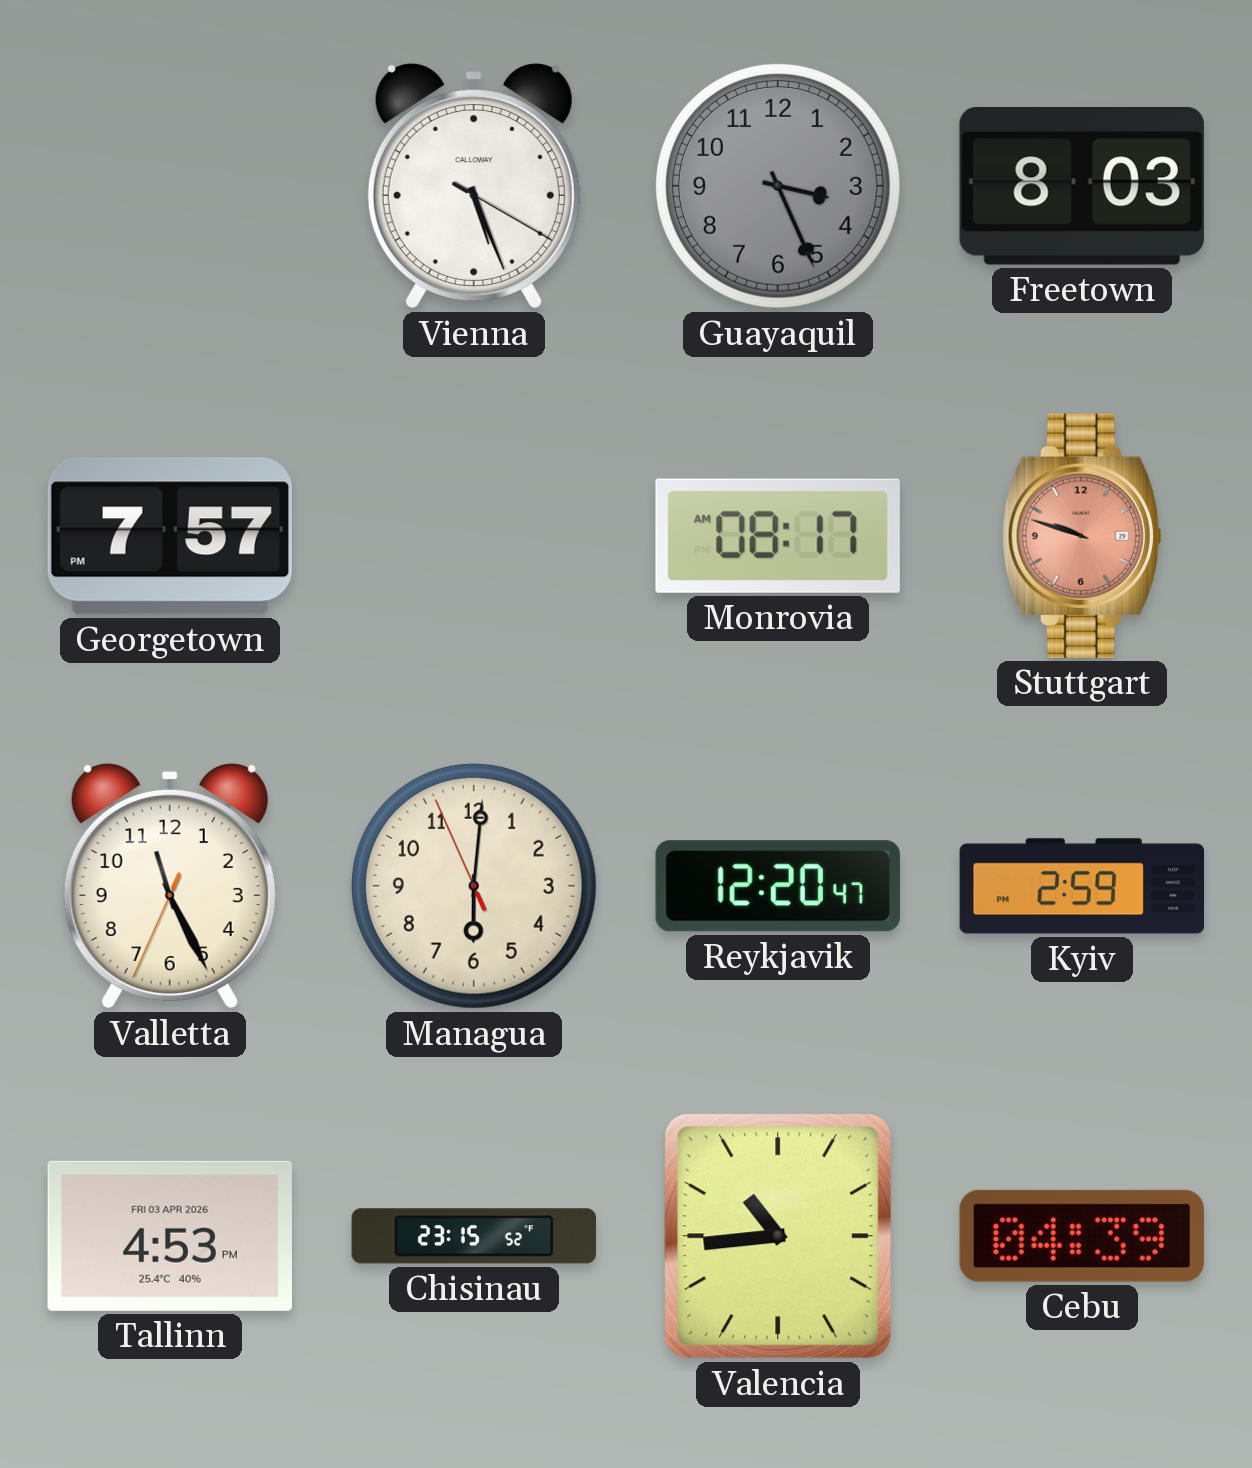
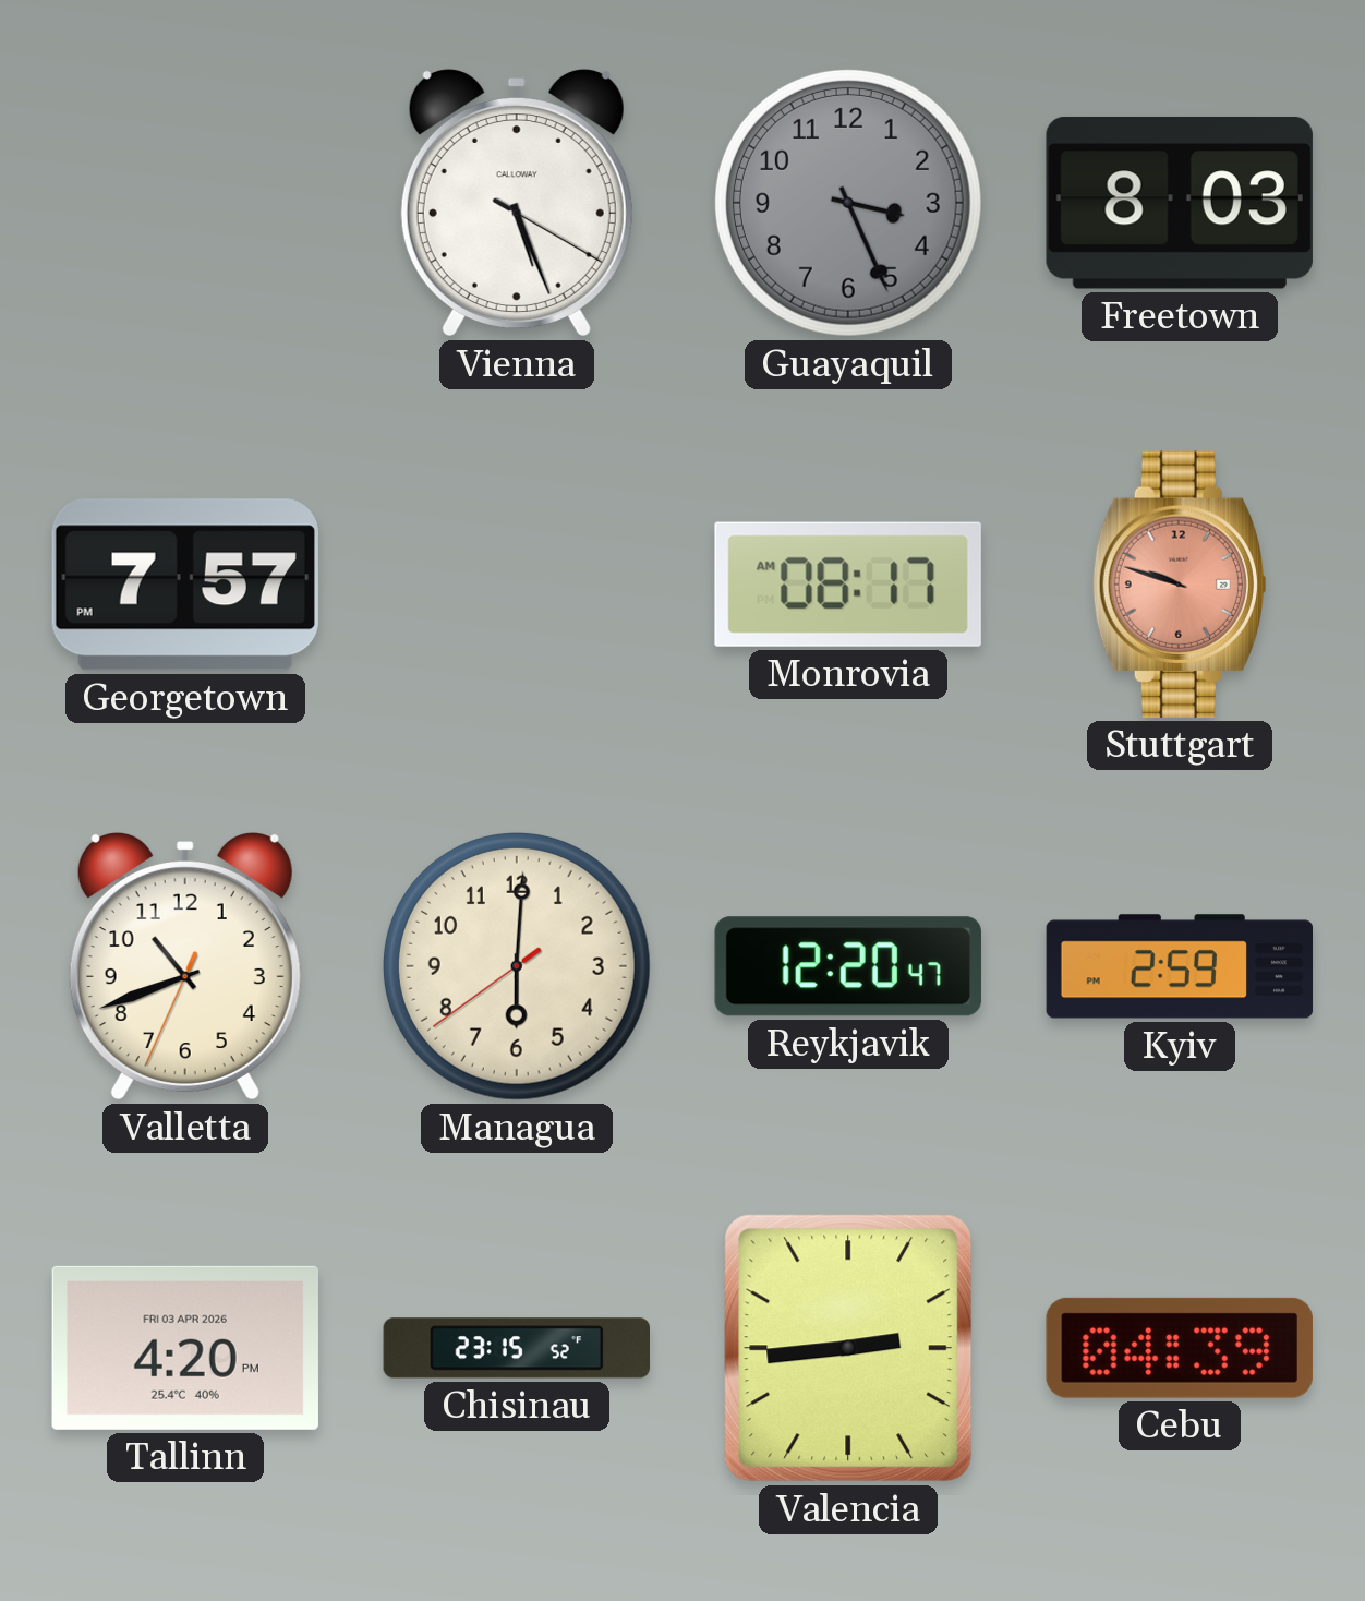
Valletta: 11:25 -> 10:41
Managua: 6:00:56 -> 6:00:39
Tallinn: 4:53 -> 4:20
Valencia: 10:44 -> 2:44
